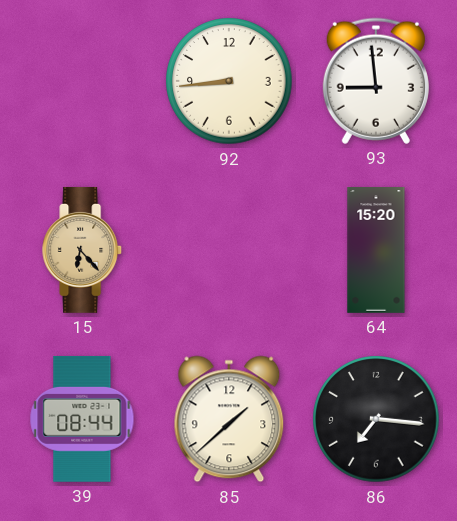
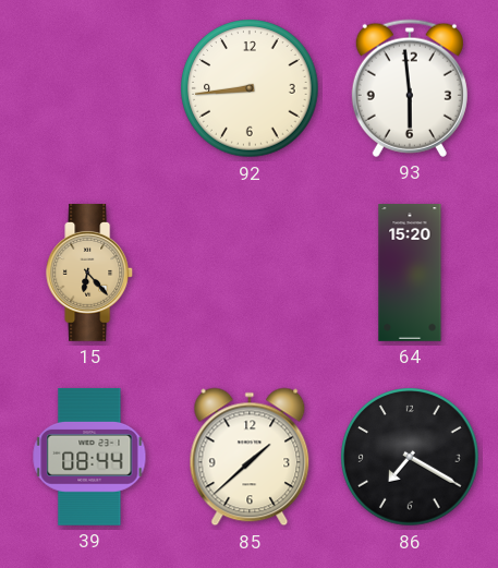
93: 8:59 -> 5:59
86: 7:16 -> 7:20
